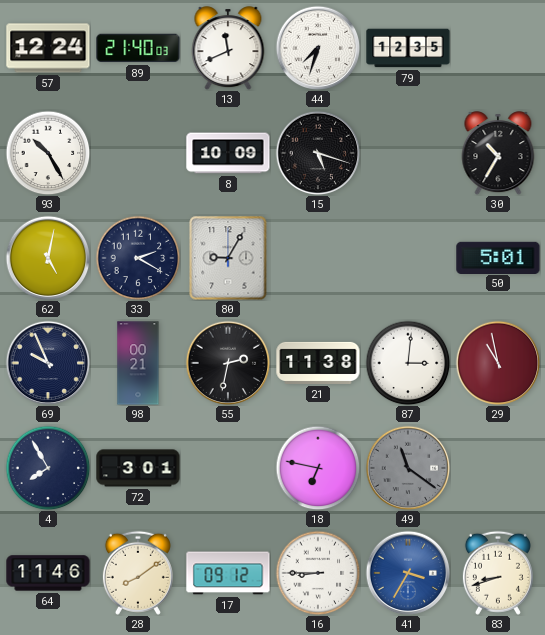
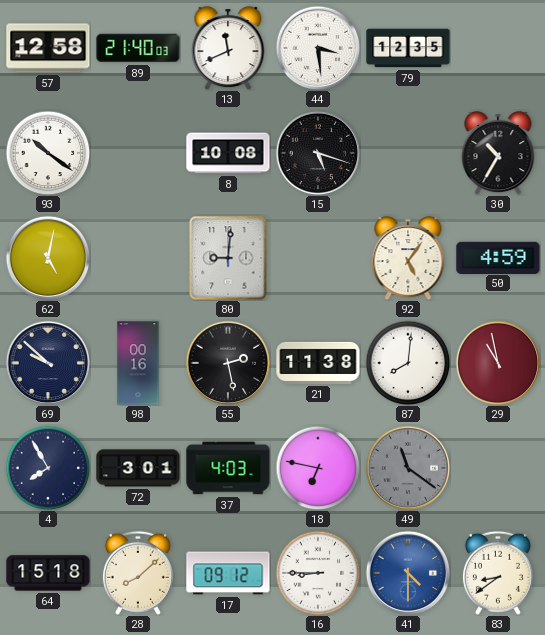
57: 12:24 -> 12:58
44: 7:33 -> 3:29
93: 10:25 -> 10:21
8: 10:09 -> 10:08
33: 2:20 -> none
80: 9:05 -> 9:01
92: none -> 5:06
50: 5:01 -> 4:59
69: 9:56 -> 9:52
98: 00:21 -> 00:16
55: 2:32 -> 2:28
87: 3:01 -> 8:01
37: none -> 4:03
64: 11:46 -> 15:18
28: 8:09 -> 8:08
41: 3:35 -> 4:30
83: 8:42 -> 8:39
